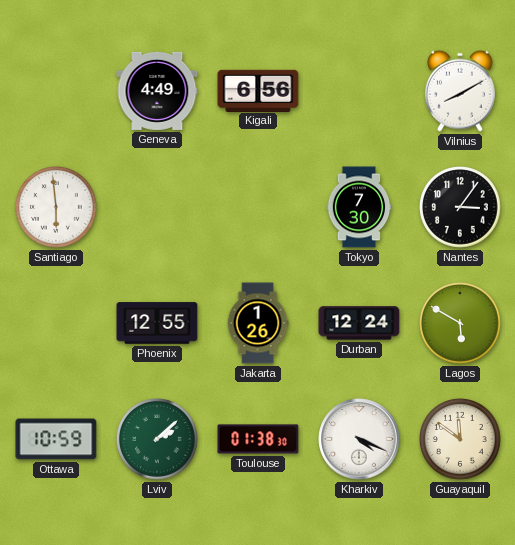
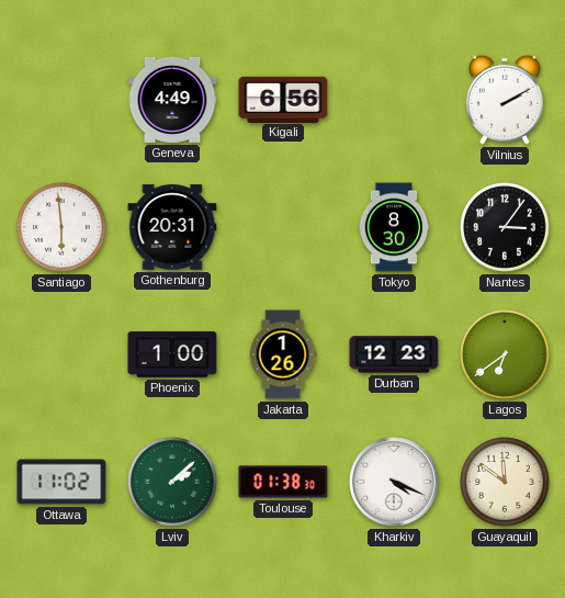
Vilnius: 8:10 -> 2:10
Gothenburg: none -> 20:31
Tokyo: 7:30 -> 8:30
Phoenix: 12:55 -> 1:00
Durban: 12:24 -> 12:23
Lagos: 5:50 -> 6:39
Ottawa: 10:59 -> 11:02
